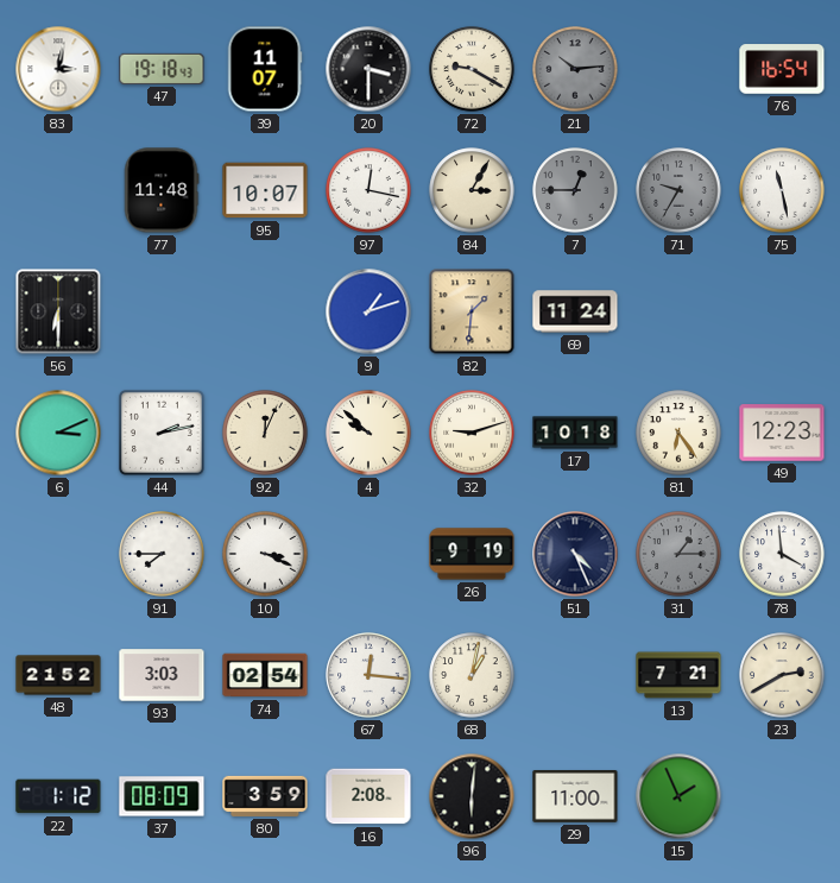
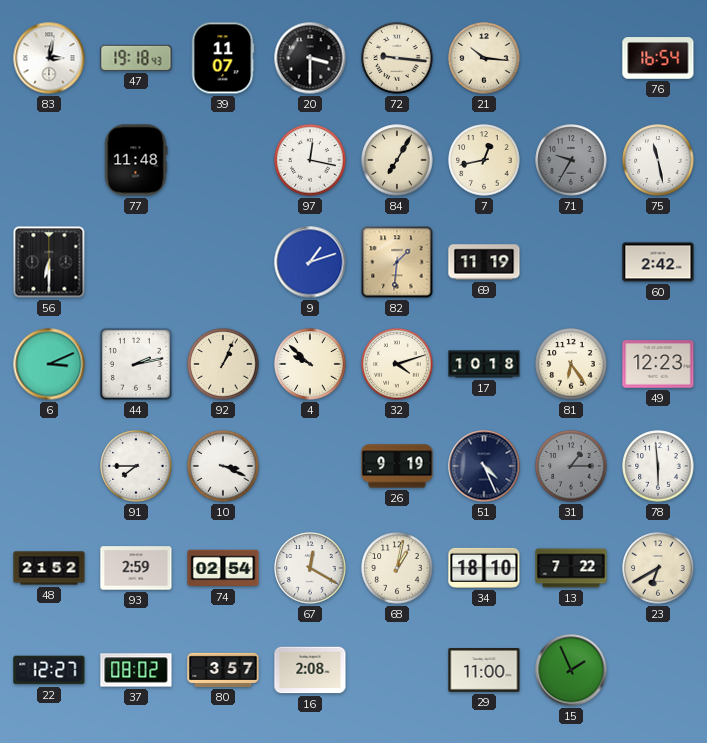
72: 9:20 -> 9:16
21: 10:14 -> 10:16
21 dial: grey -> cream
95: 10:07 -> none
84: 3:05 -> 7:05
7: 12:45 -> 12:43
7 dial: grey -> cream
69: 11:24 -> 11:19
60: none -> 2:42
92: 12:04 -> 1:04
32: 9:12 -> 4:12
78: 3:59 -> 5:59
93: 3:03 -> 2:59
67: 12:16 -> 12:20
34: none -> 18:10
13: 7:21 -> 7:22
23: 2:40 -> 6:40
22: 1:12 -> 12:27
37: 08:09 -> 08:02
80: 3:59 -> 3:57
96: 6:01 -> none
